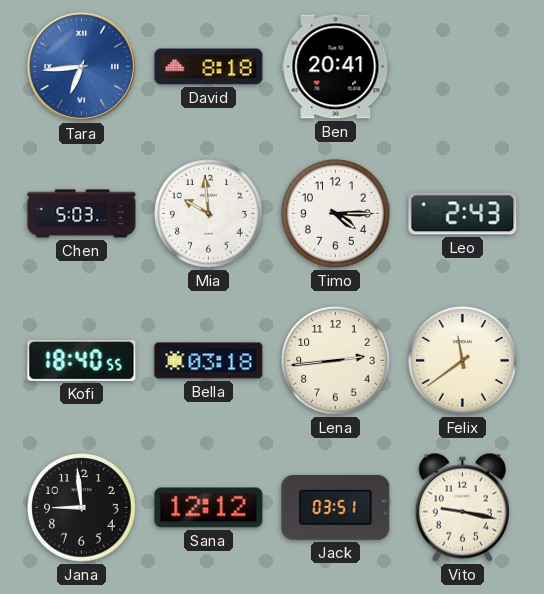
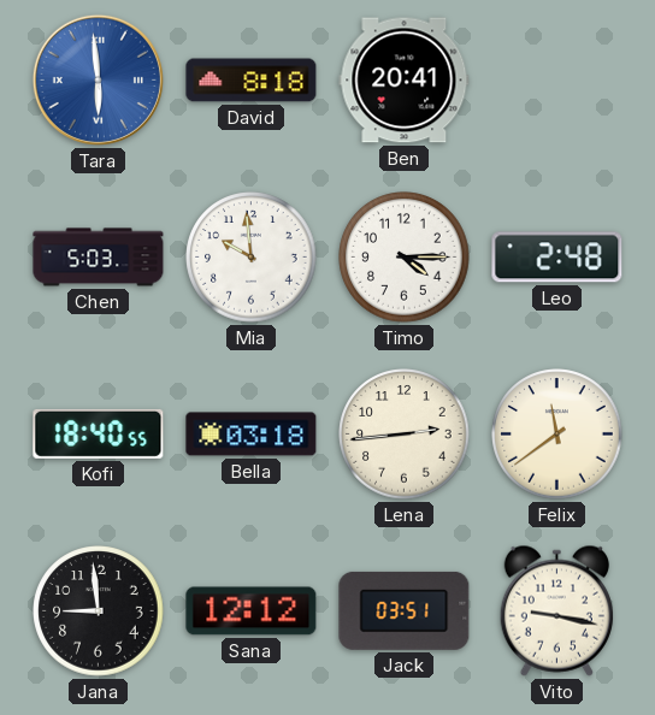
Tara: 6:44 -> 5:59
Leo: 2:43 -> 2:48
